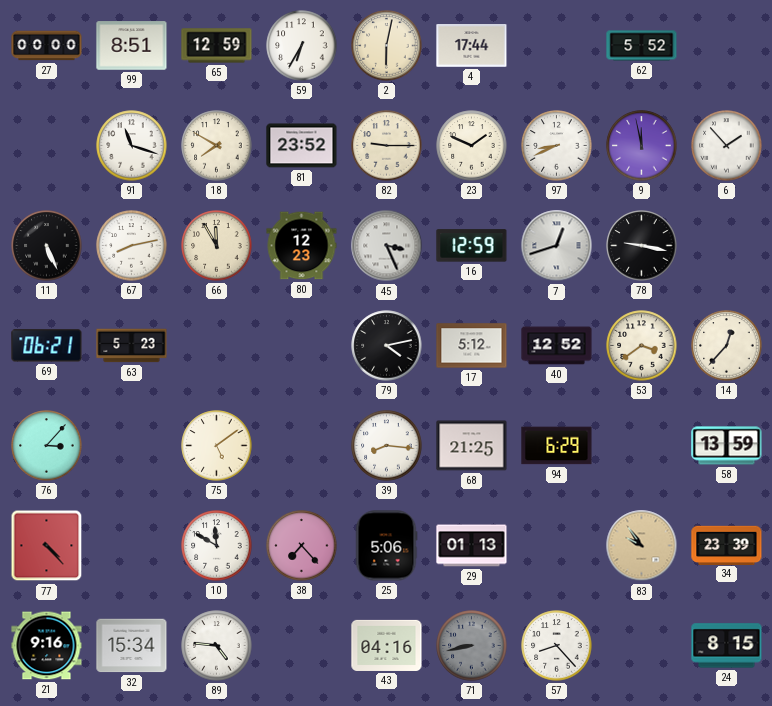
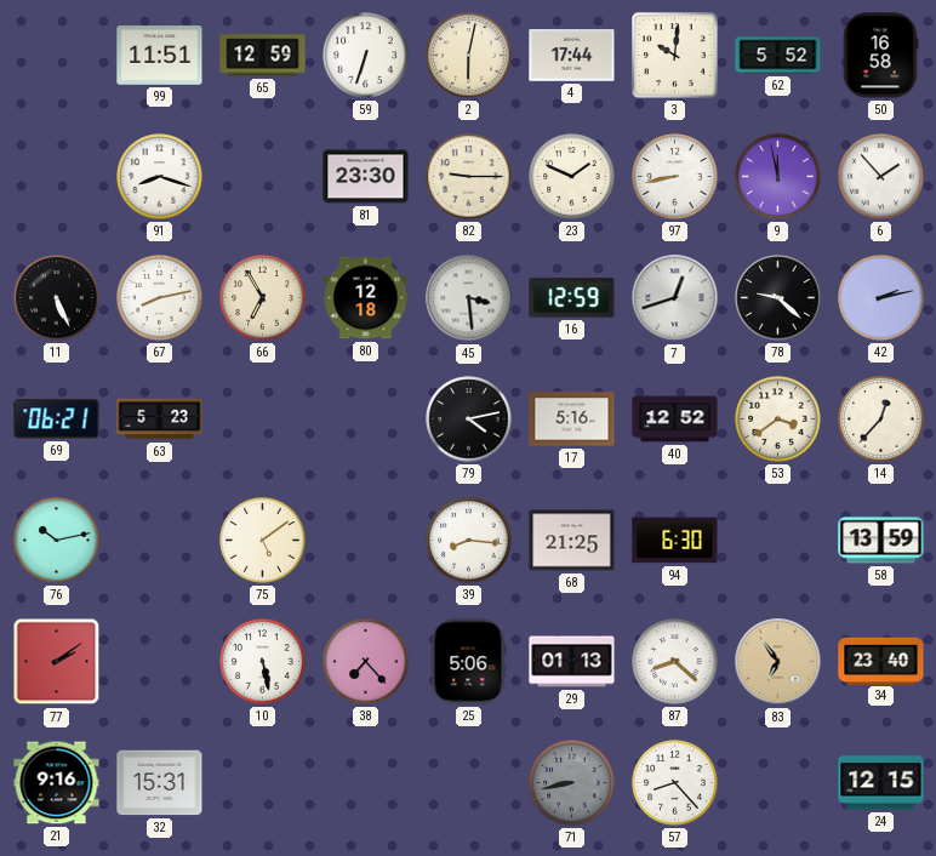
27: 00:00 -> none
99: 8:51 -> 11:51
59: 6:35 -> 6:33
3: none -> 10:01
50: none -> 16:58
91: 11:18 -> 8:18
18: 7:50 -> none
81: 23:52 -> 23:30
97: 8:41 -> 8:43
66: 11:55 -> 6:55
80: 12:23 -> 12:18
45: 3:26 -> 3:29
78: 9:17 -> 9:22
42: none -> 2:13
17: 5:12 -> 5:16
76: 3:07 -> 10:13
94: 6:29 -> 6:30
77: 4:23 -> 2:09
10: 11:50 -> 5:28
87: none -> 8:22
83: 9:54 -> 6:54
34: 23:39 -> 23:40
32: 15:34 -> 15:31
89: 4:46 -> none
43: 04:16 -> none
24: 8:15 -> 12:15
